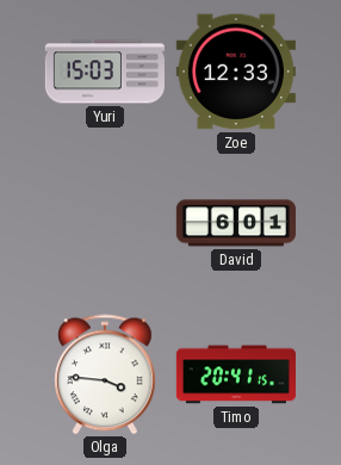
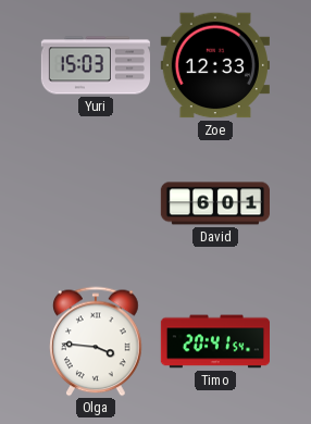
Timo: 20:41:15 -> 20:41:54
